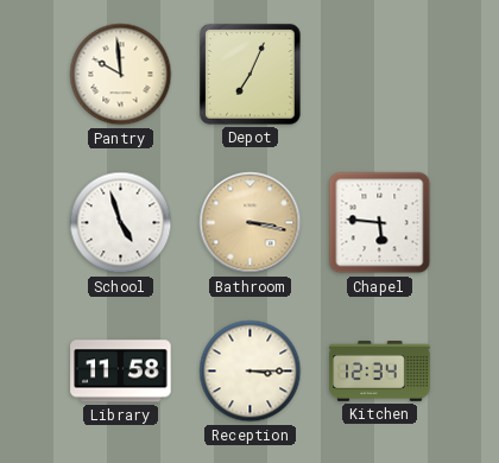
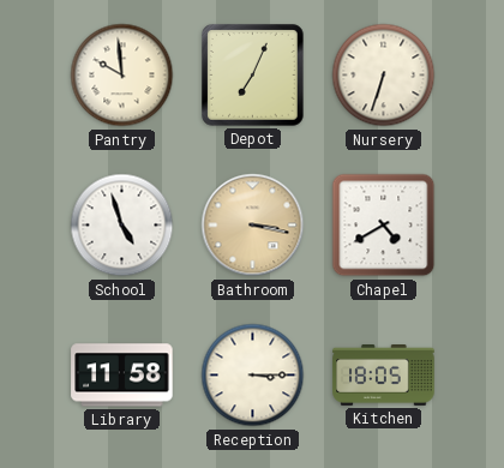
Nursery: none -> 6:33
Chapel: 5:46 -> 4:40
Kitchen: 12:34 -> 18:05
